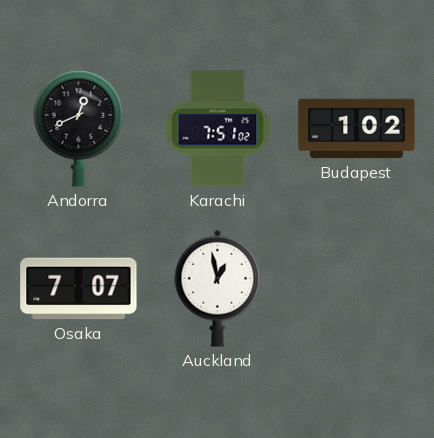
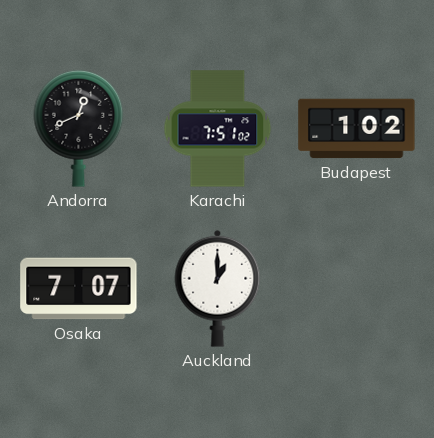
Auckland: 12:58 -> 1:00
